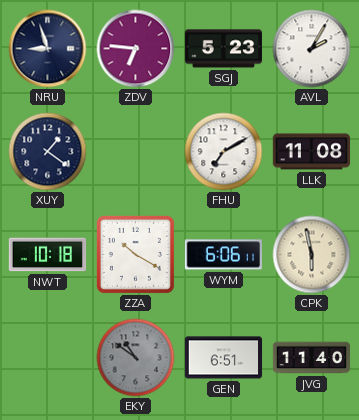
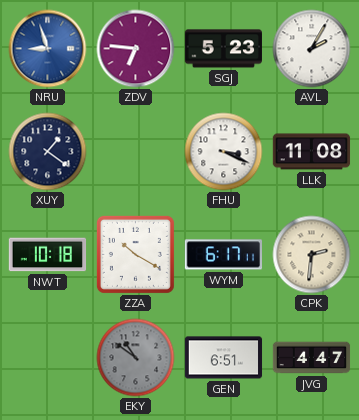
NRU dial: navy -> blue
FHU: 7:10 -> 3:19
WYM: 6:06 -> 6:17
CPK: 5:58 -> 2:31
JVG: 11:40 -> 4:47
